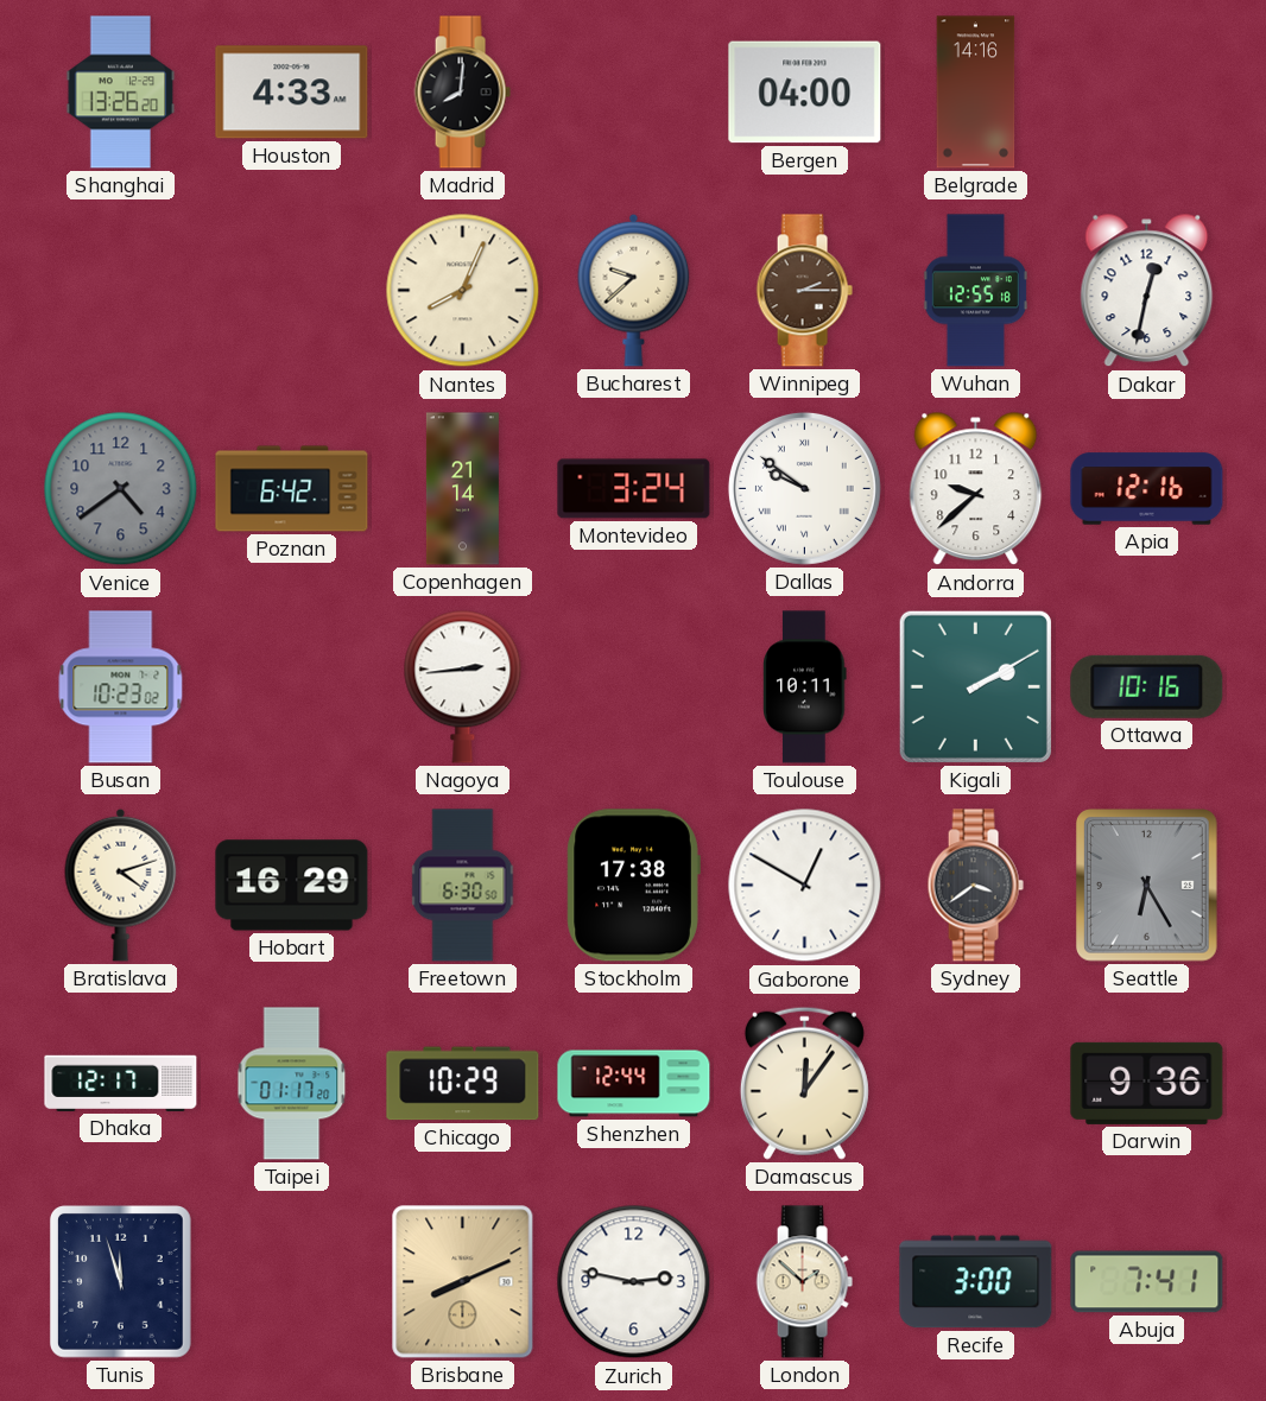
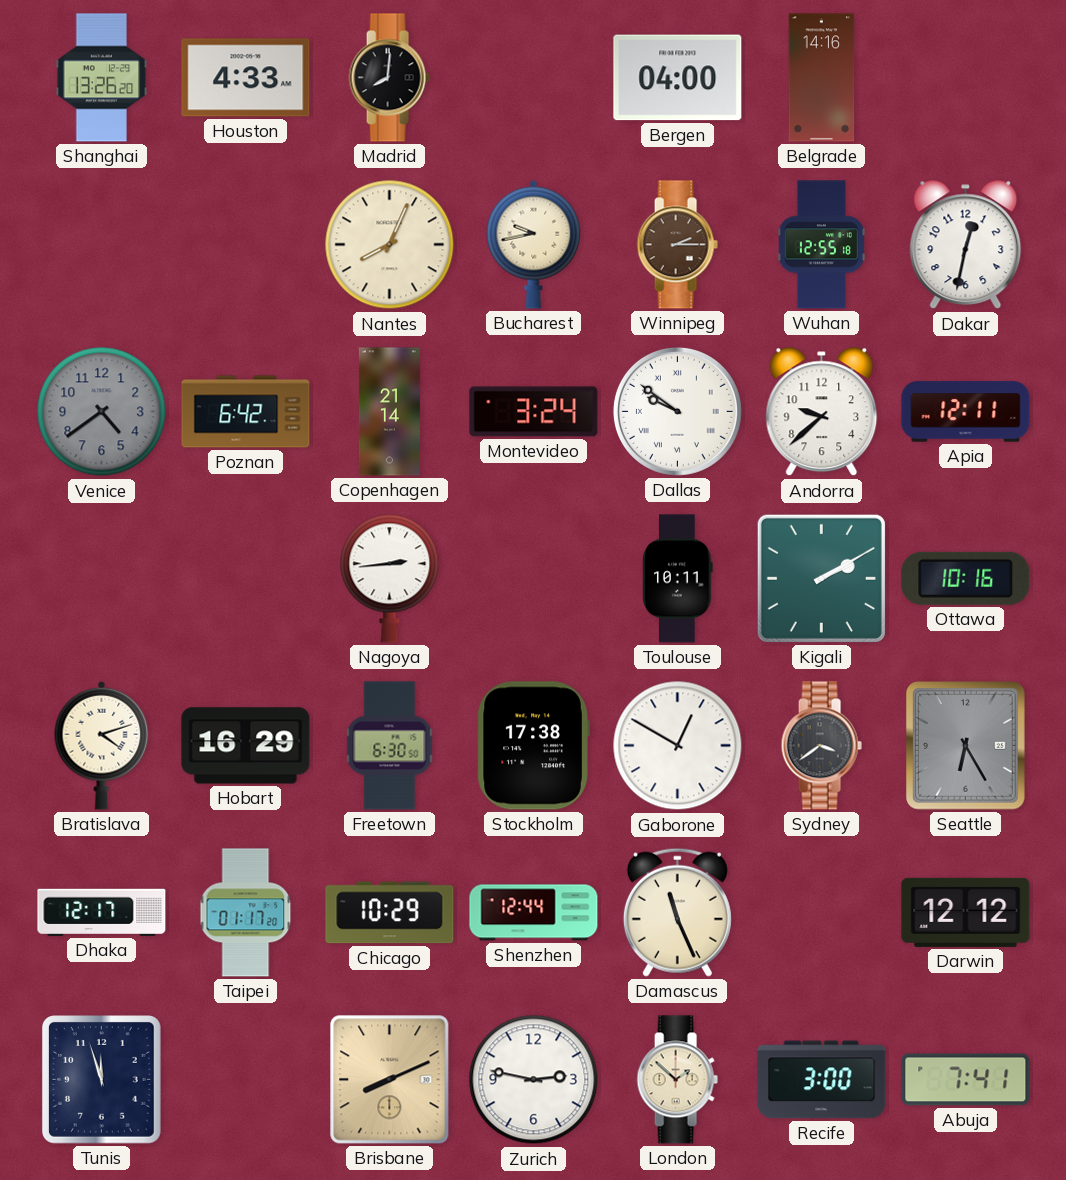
Bucharest: 9:38 -> 9:43
Apia: 12:16 -> 12:11
Busan: 10:23 -> none
Damascus: 12:06 -> 11:26
Darwin: 9:36 -> 12:12
